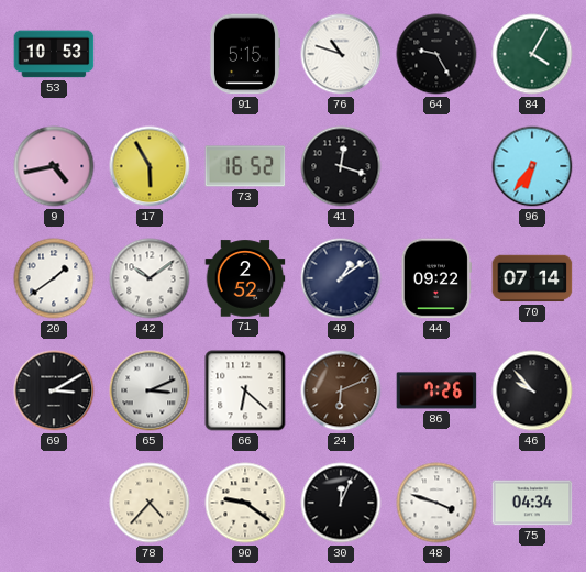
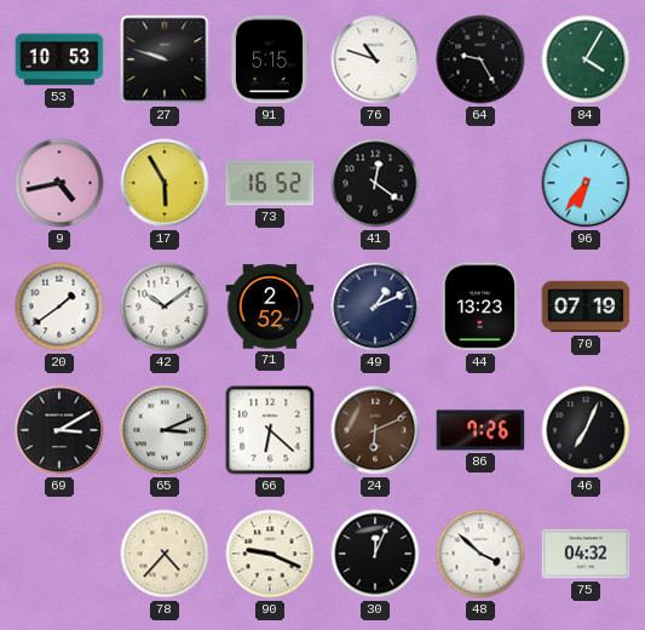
27: none -> 9:48
41: 12:18 -> 12:21
49: 1:09 -> 1:11
44: 09:22 -> 13:23
70: 07:14 -> 07:19
46: 9:53 -> 7:04
90: 9:21 -> 9:19
48: 3:48 -> 3:52
75: 04:34 -> 04:32
